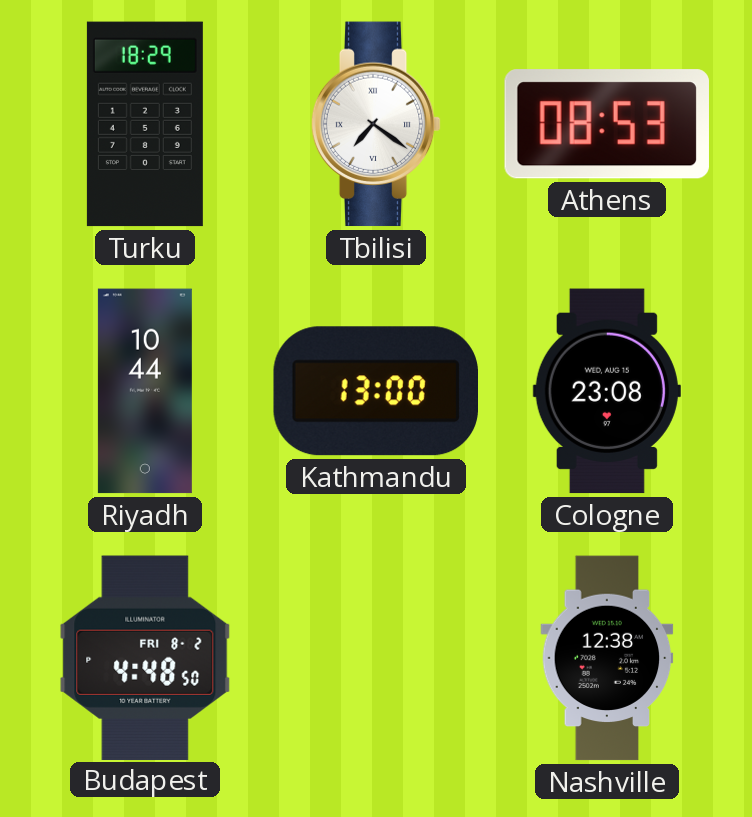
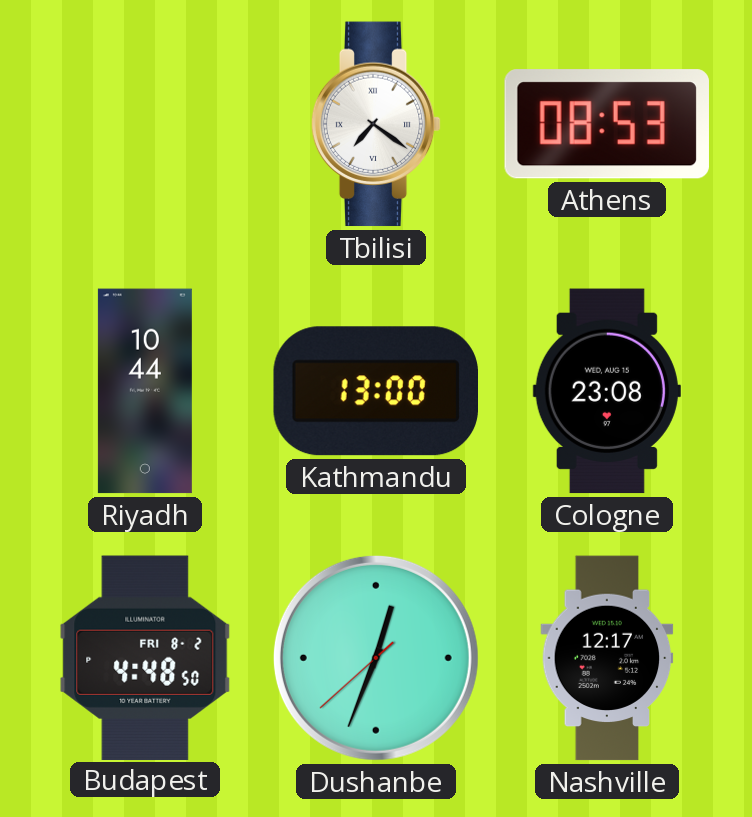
Turku: 18:29 -> none
Dushanbe: none -> 12:33
Nashville: 12:38 -> 12:17
